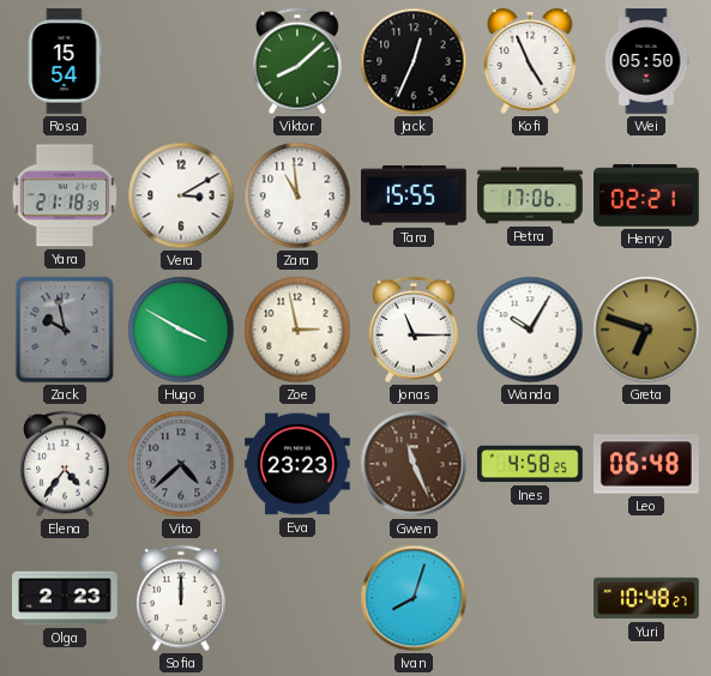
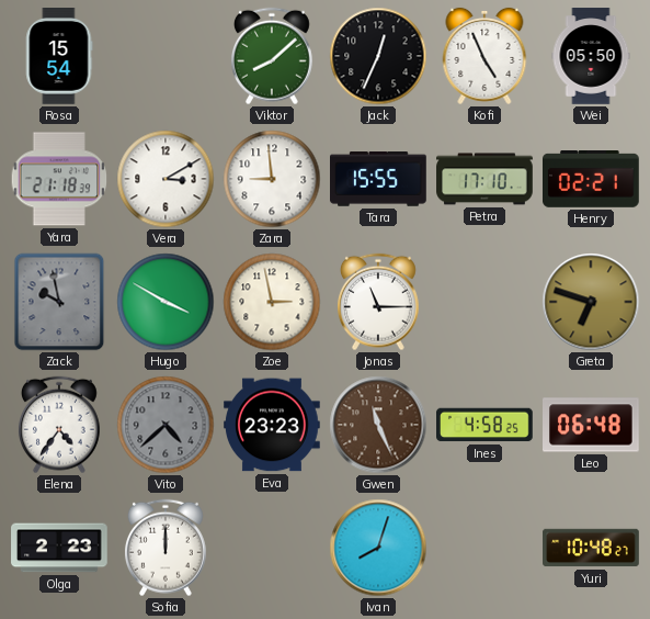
Zara: 10:59 -> 8:59
Petra: 17:06 -> 17:10
Wanda: 10:05 -> none
